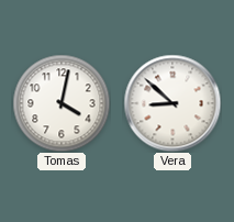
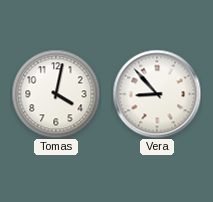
Vera: 8:52 -> 8:53
